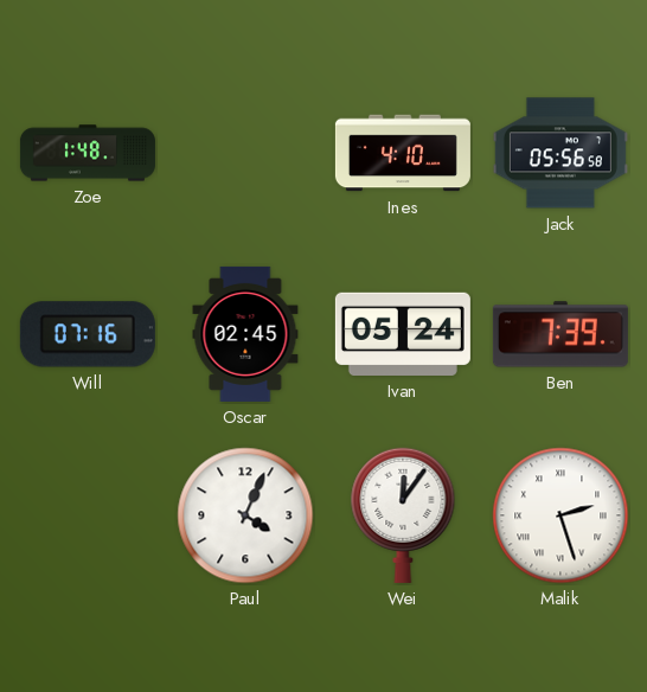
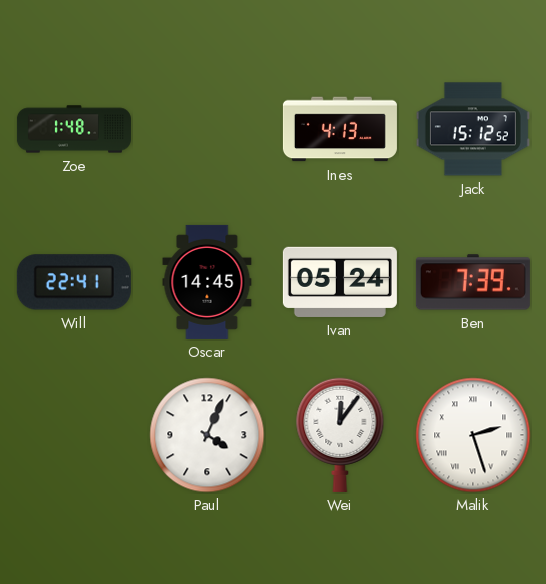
Ines: 4:10 -> 4:13
Jack: 05:56 -> 15:12
Will: 07:16 -> 22:41
Oscar: 02:45 -> 14:45
